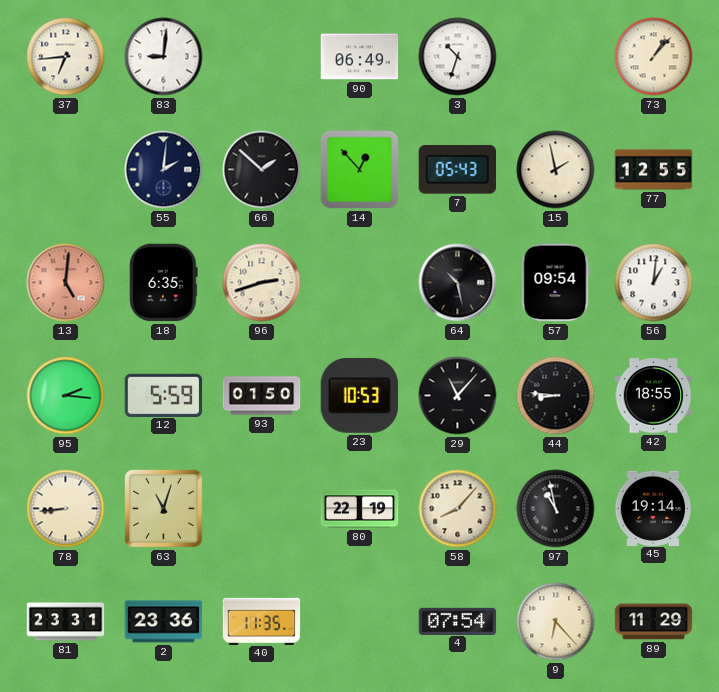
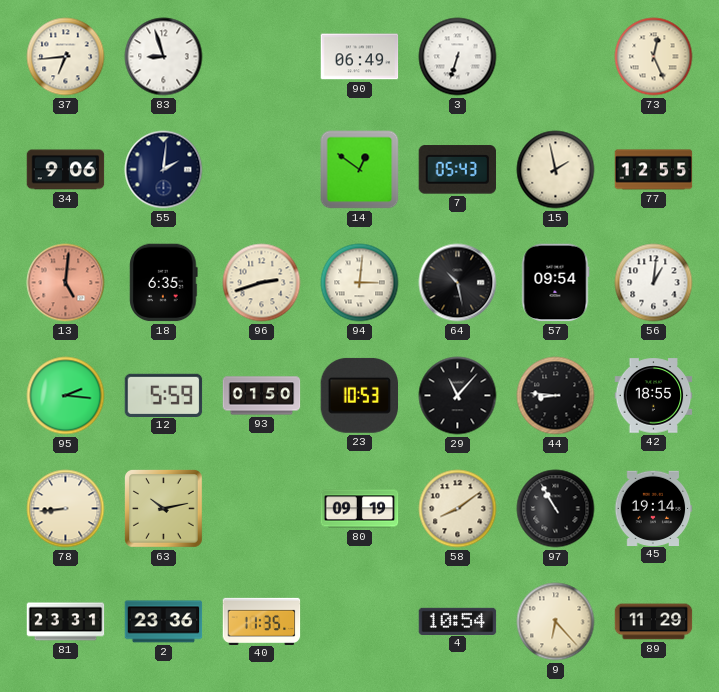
83: 9:01 -> 8:57
3: 10:33 -> 6:33
73: 1:07 -> 12:26
34: none -> 9:06
66: 1:52 -> none
14: 12:53 -> 12:51
94: none -> 3:01
63: 11:03 -> 10:13
80: 22:19 -> 09:19
58: 8:07 -> 8:09
97: 10:58 -> 10:55
4: 07:54 -> 10:54
